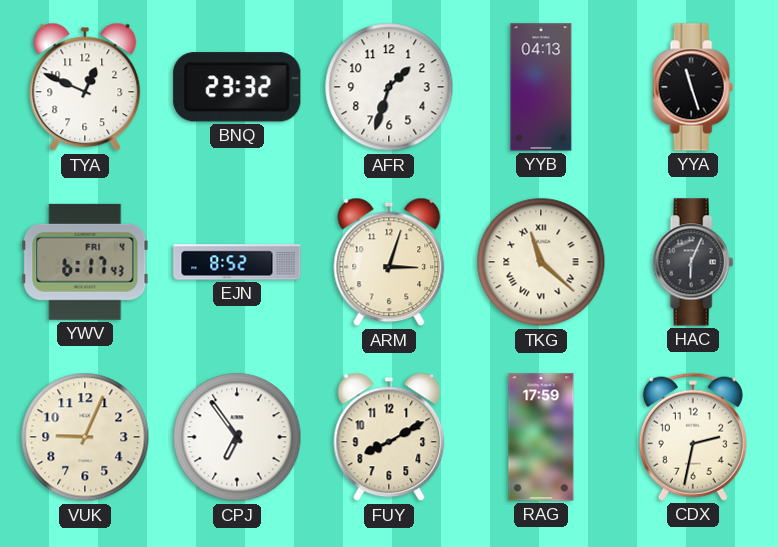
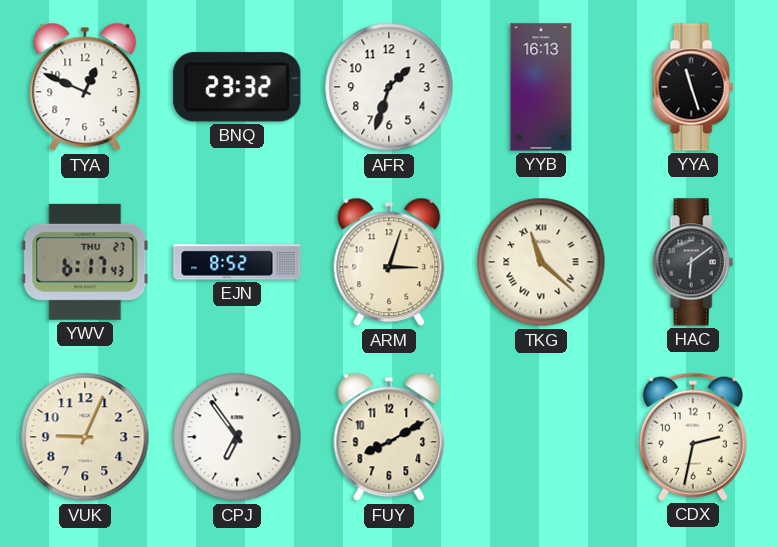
YYB: 04:13 -> 16:13
YWV date: FRI 4 -> THU 27
HAC: 6:04 -> 6:09
RAG: 17:59 -> none
